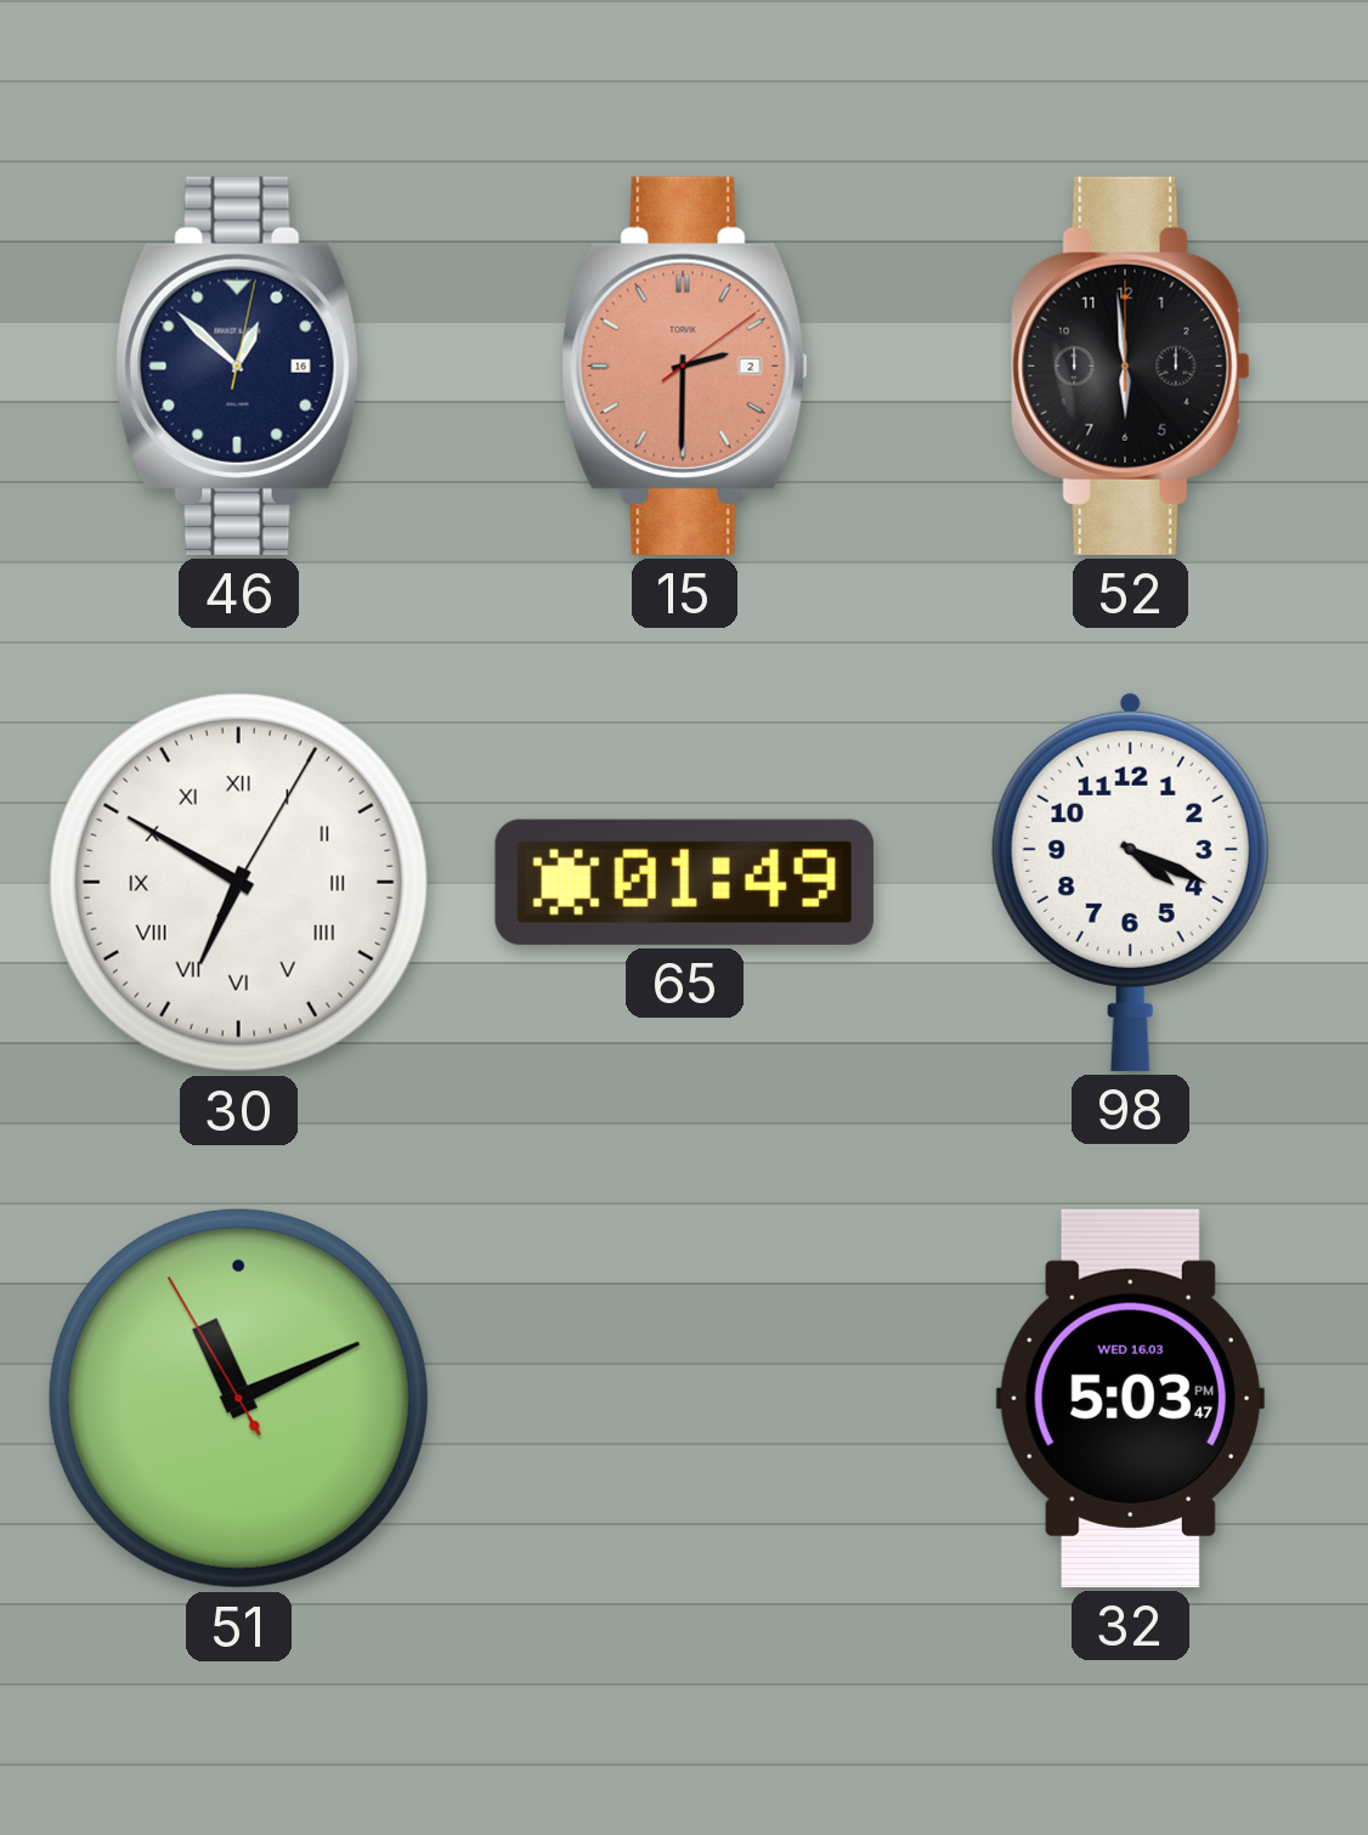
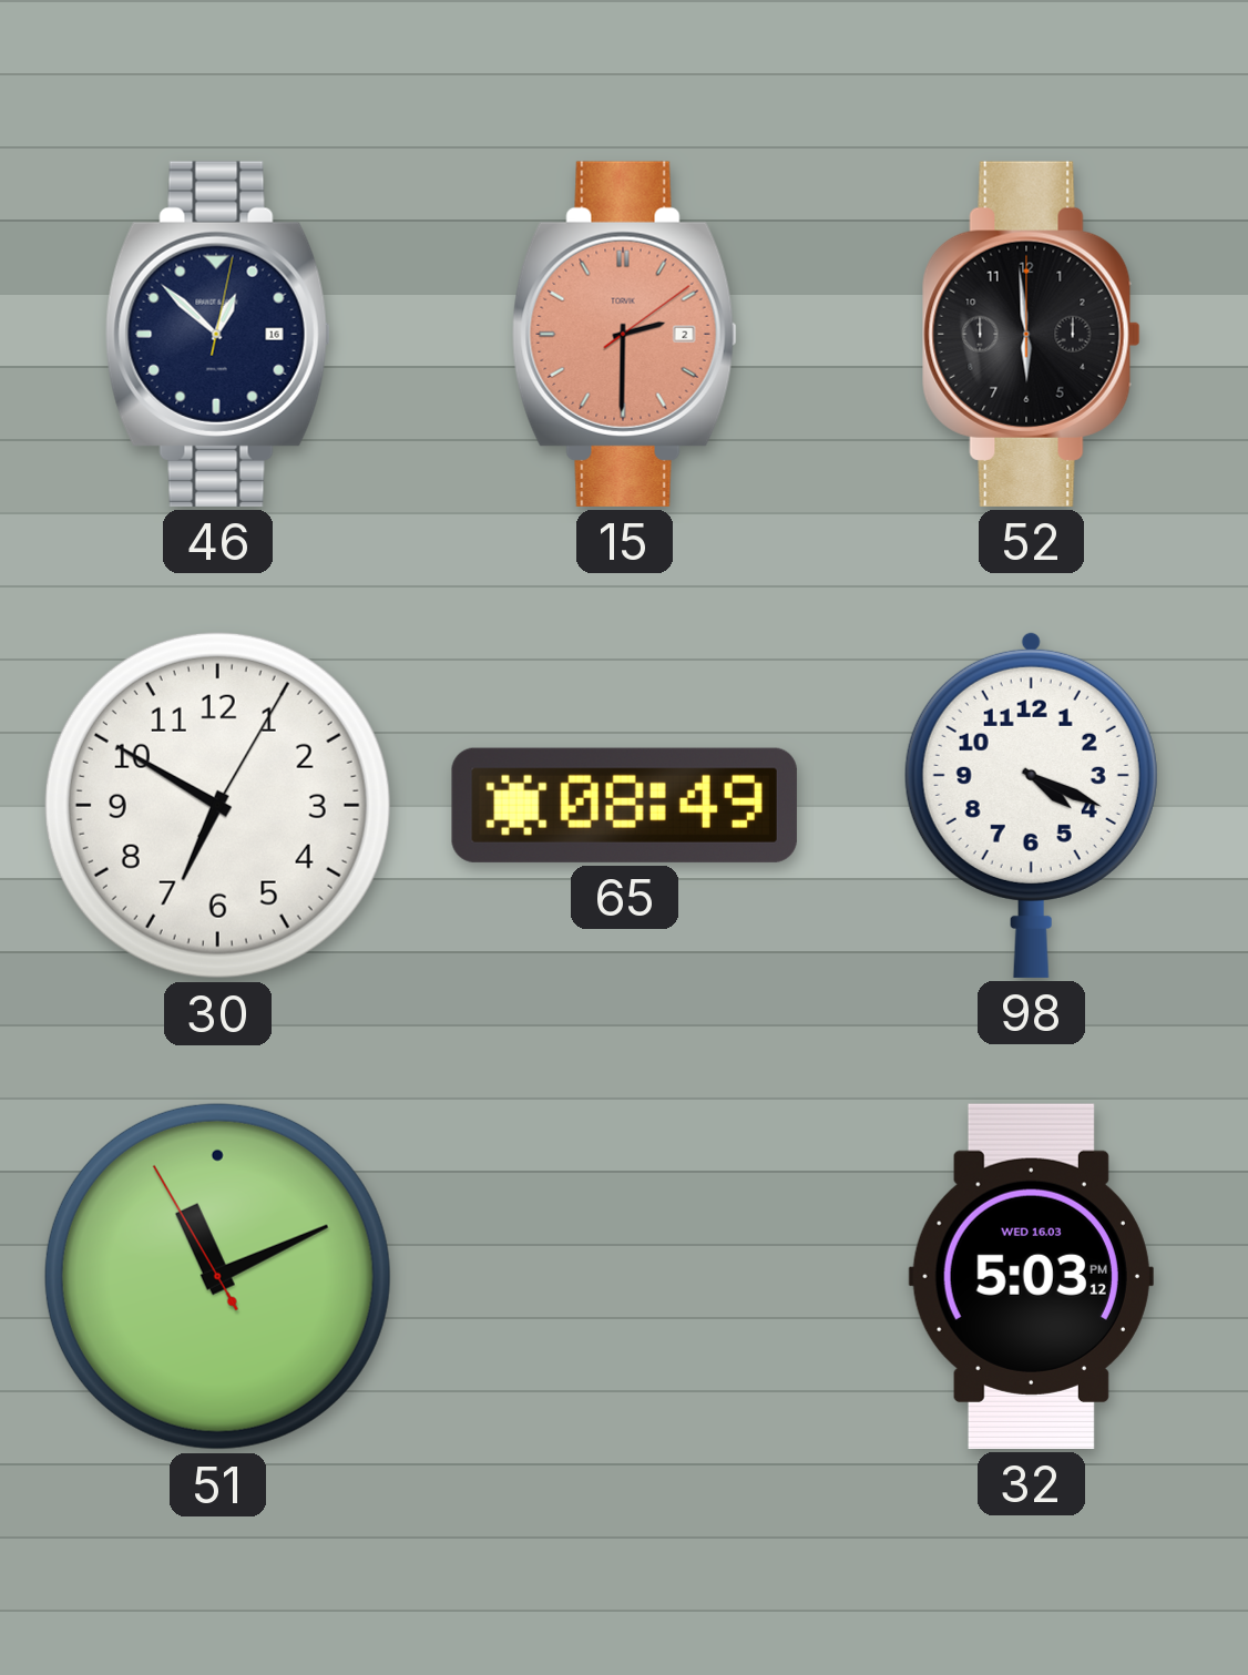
30 numerals: Roman -> Arabic
65: 01:49 -> 08:49
32: 5:03:47 PM -> 5:03:12 PM
